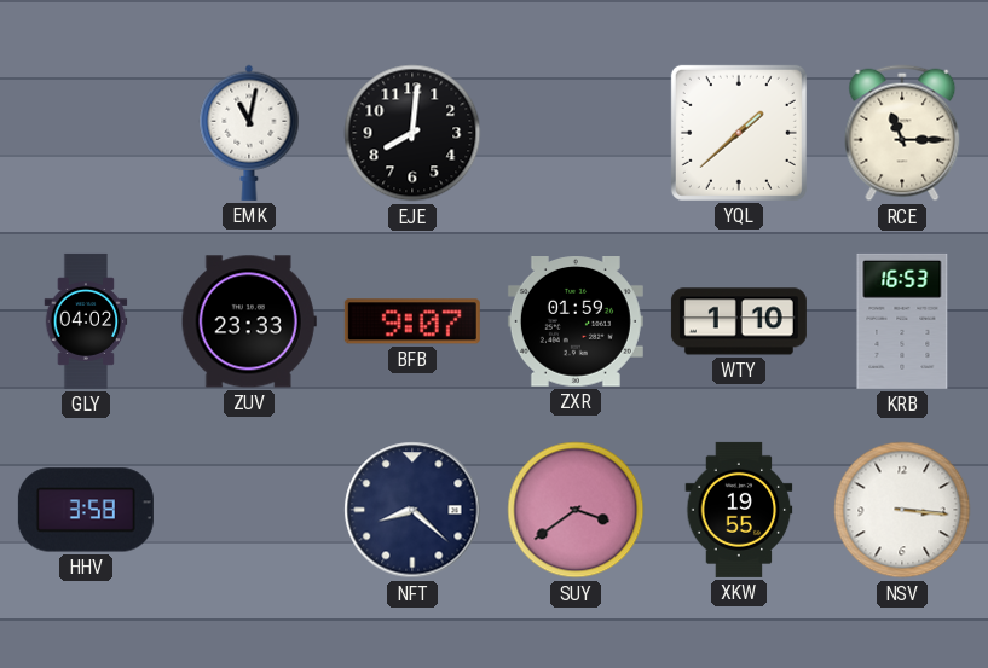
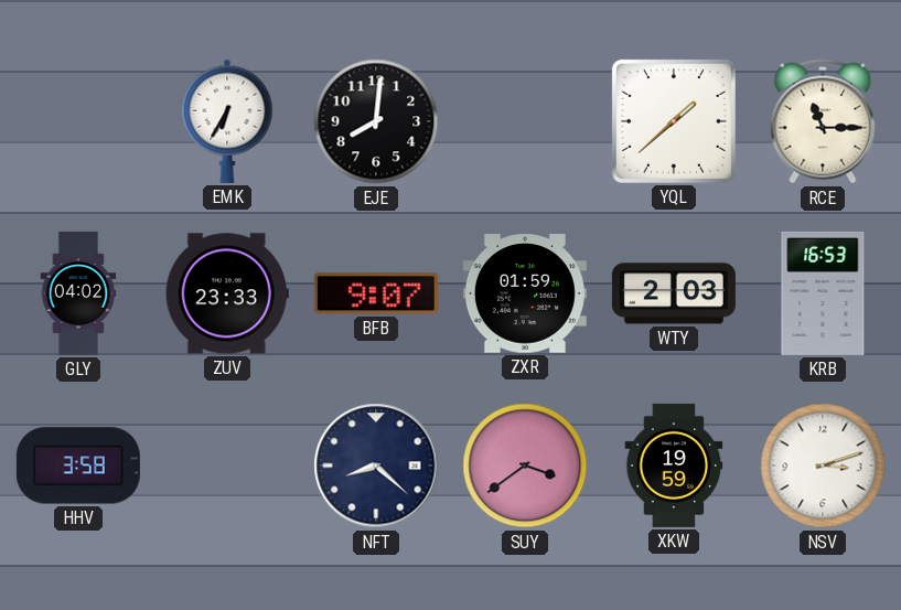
EMK: 11:02 -> 6:35
WTY: 1:10 -> 2:03
XKW: 19:55 -> 19:59
NSV: 3:16 -> 3:12
